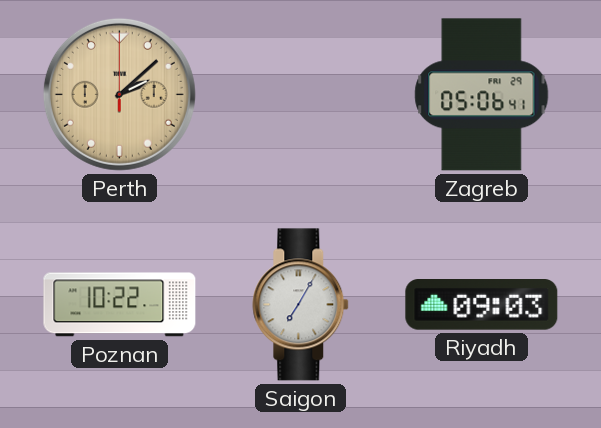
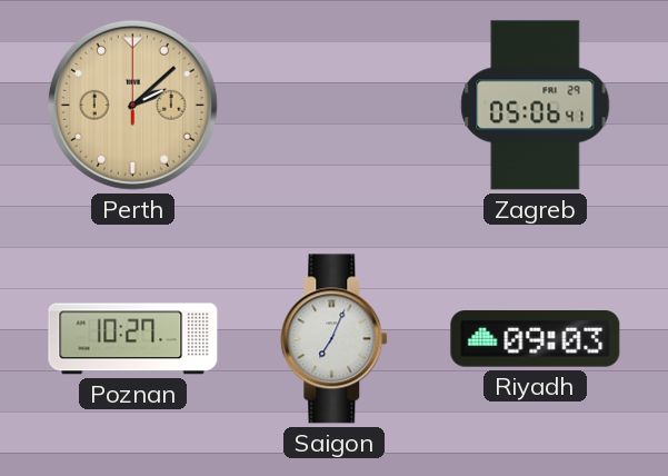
Poznan: 10:22 -> 10:27
Saigon: 7:05 -> 7:04
